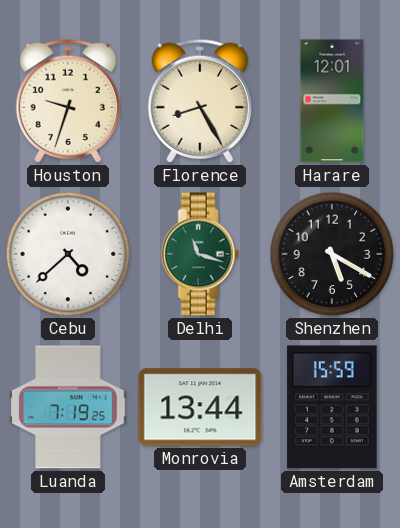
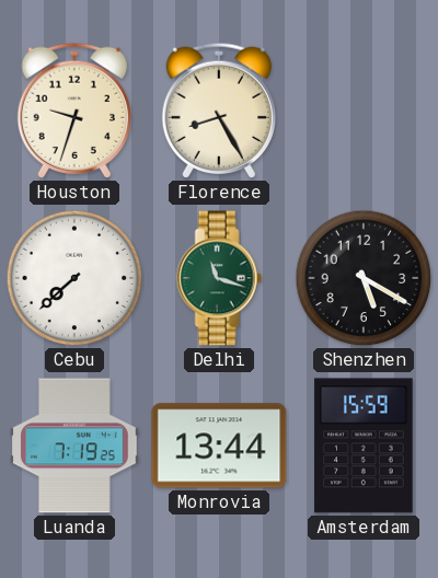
Harare: 12:01 -> none
Cebu: 4:38 -> 7:38
